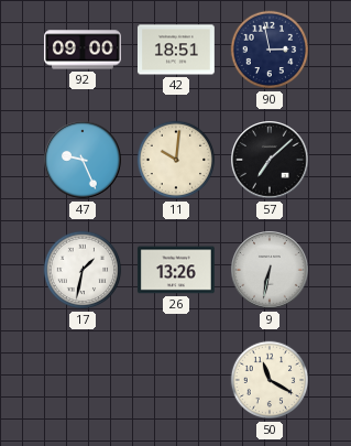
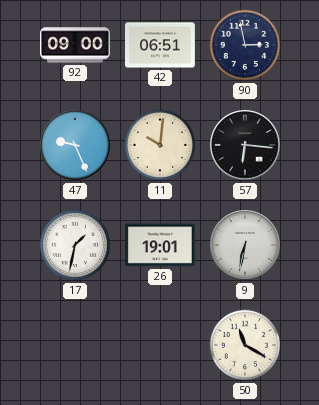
42: 18:51 -> 06:51
57: 7:08 -> 6:16
26: 13:26 -> 19:01
